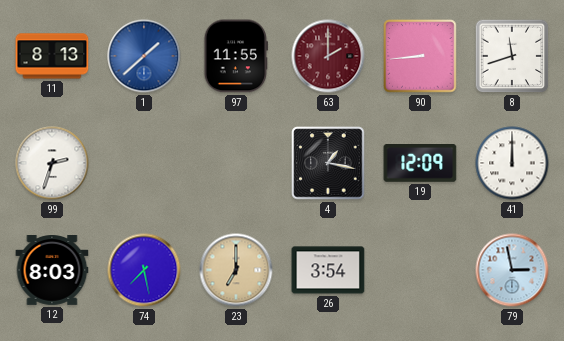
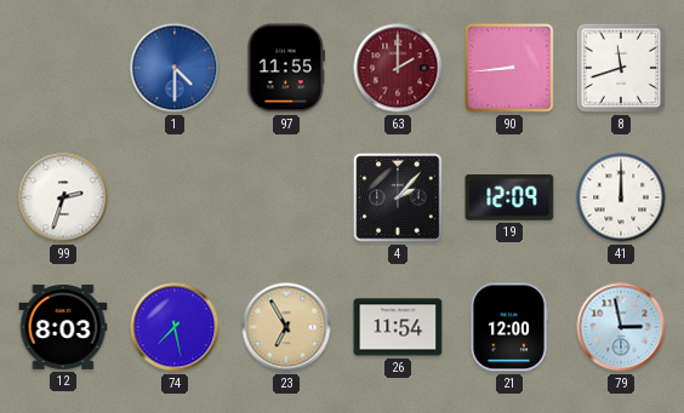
11: 8:13 -> none
1: 1:38 -> 4:30
4: 1:17 -> 2:07
23: 7:00 -> 6:55
26: 3:54 -> 11:54
21: none -> 12:00
